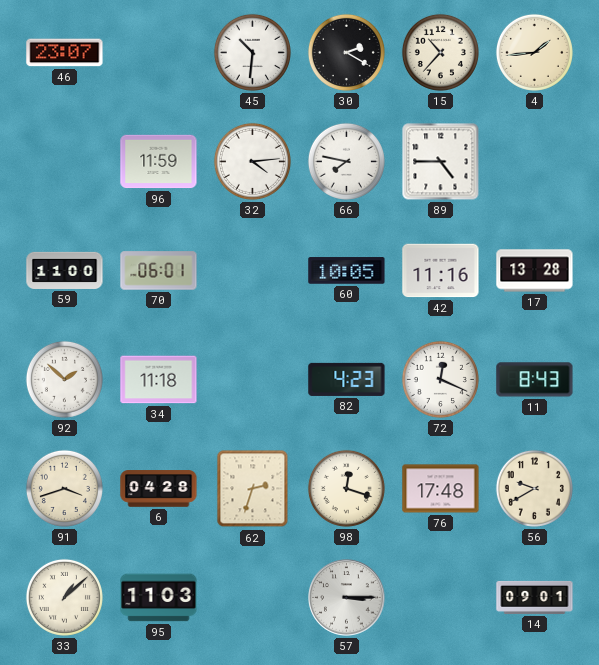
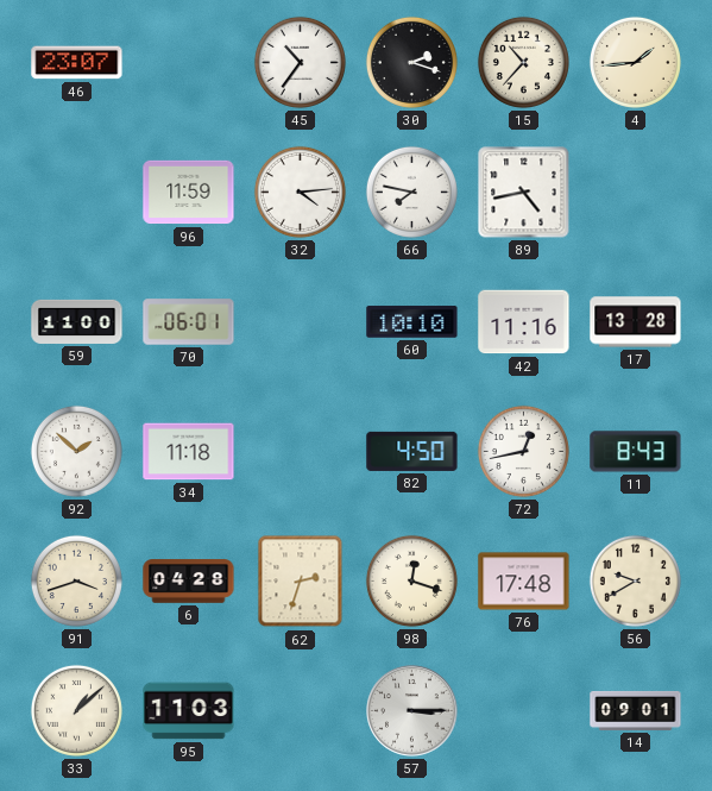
45: 10:31 -> 10:36
30: 2:20 -> 2:18
89: 4:45 -> 4:43
60: 10:05 -> 10:10
82: 4:23 -> 4:50
72: 12:19 -> 12:43
